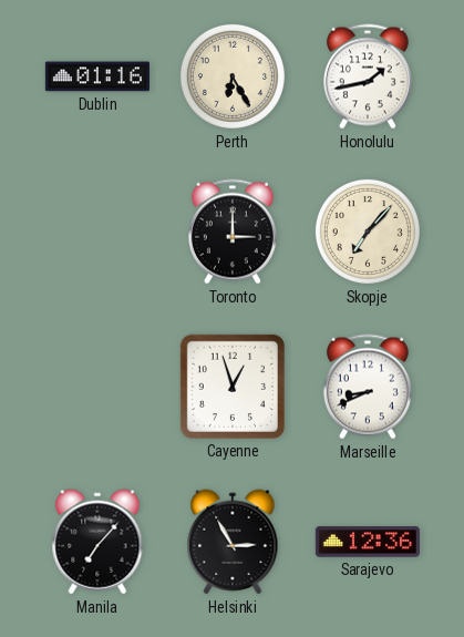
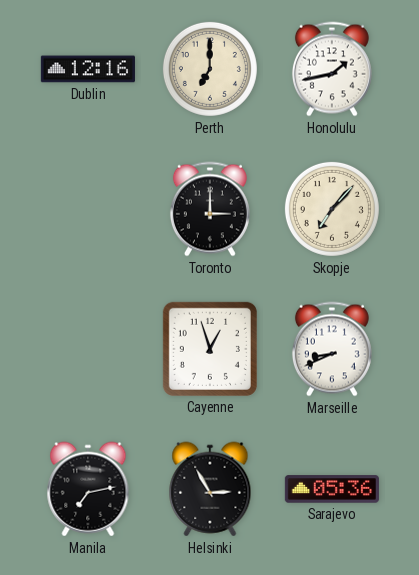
Dublin: 01:16 -> 12:16
Perth: 6:25 -> 7:00
Manila: 7:07 -> 7:13
Sarajevo: 12:36 -> 05:36
